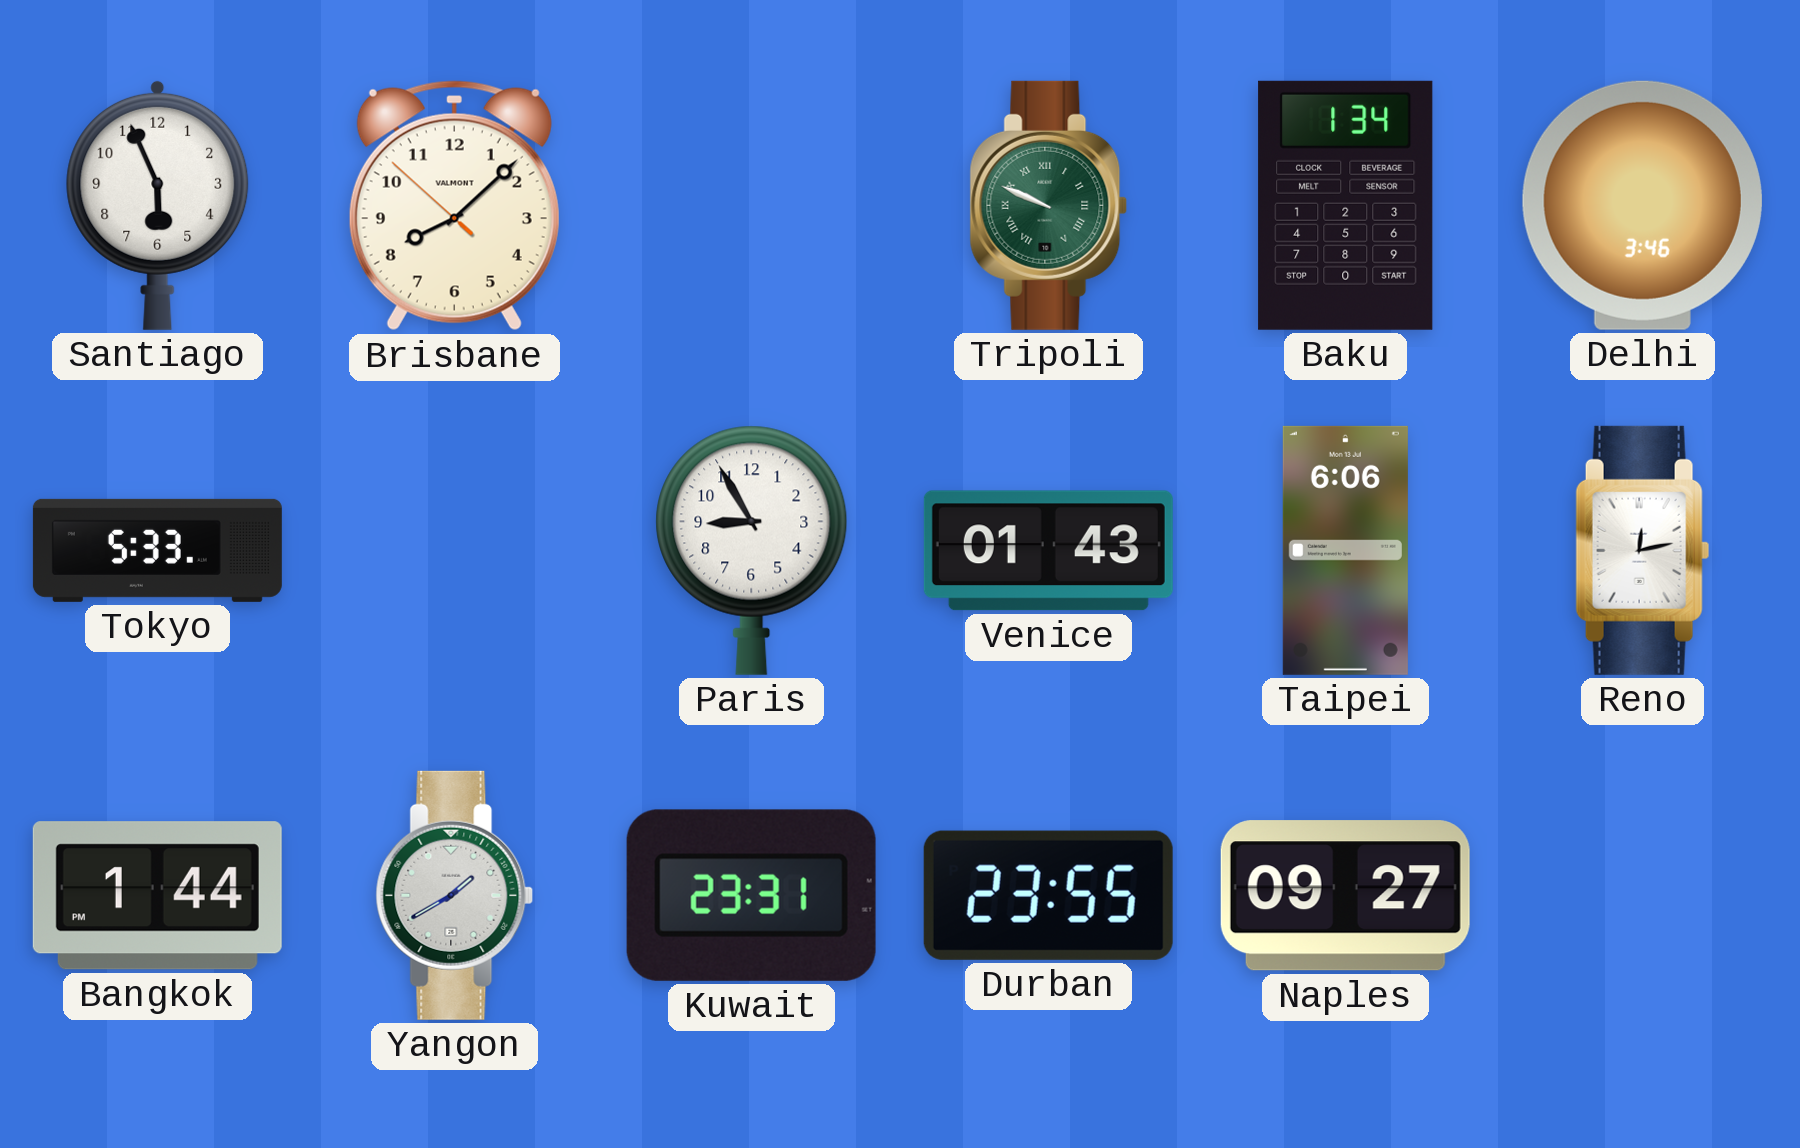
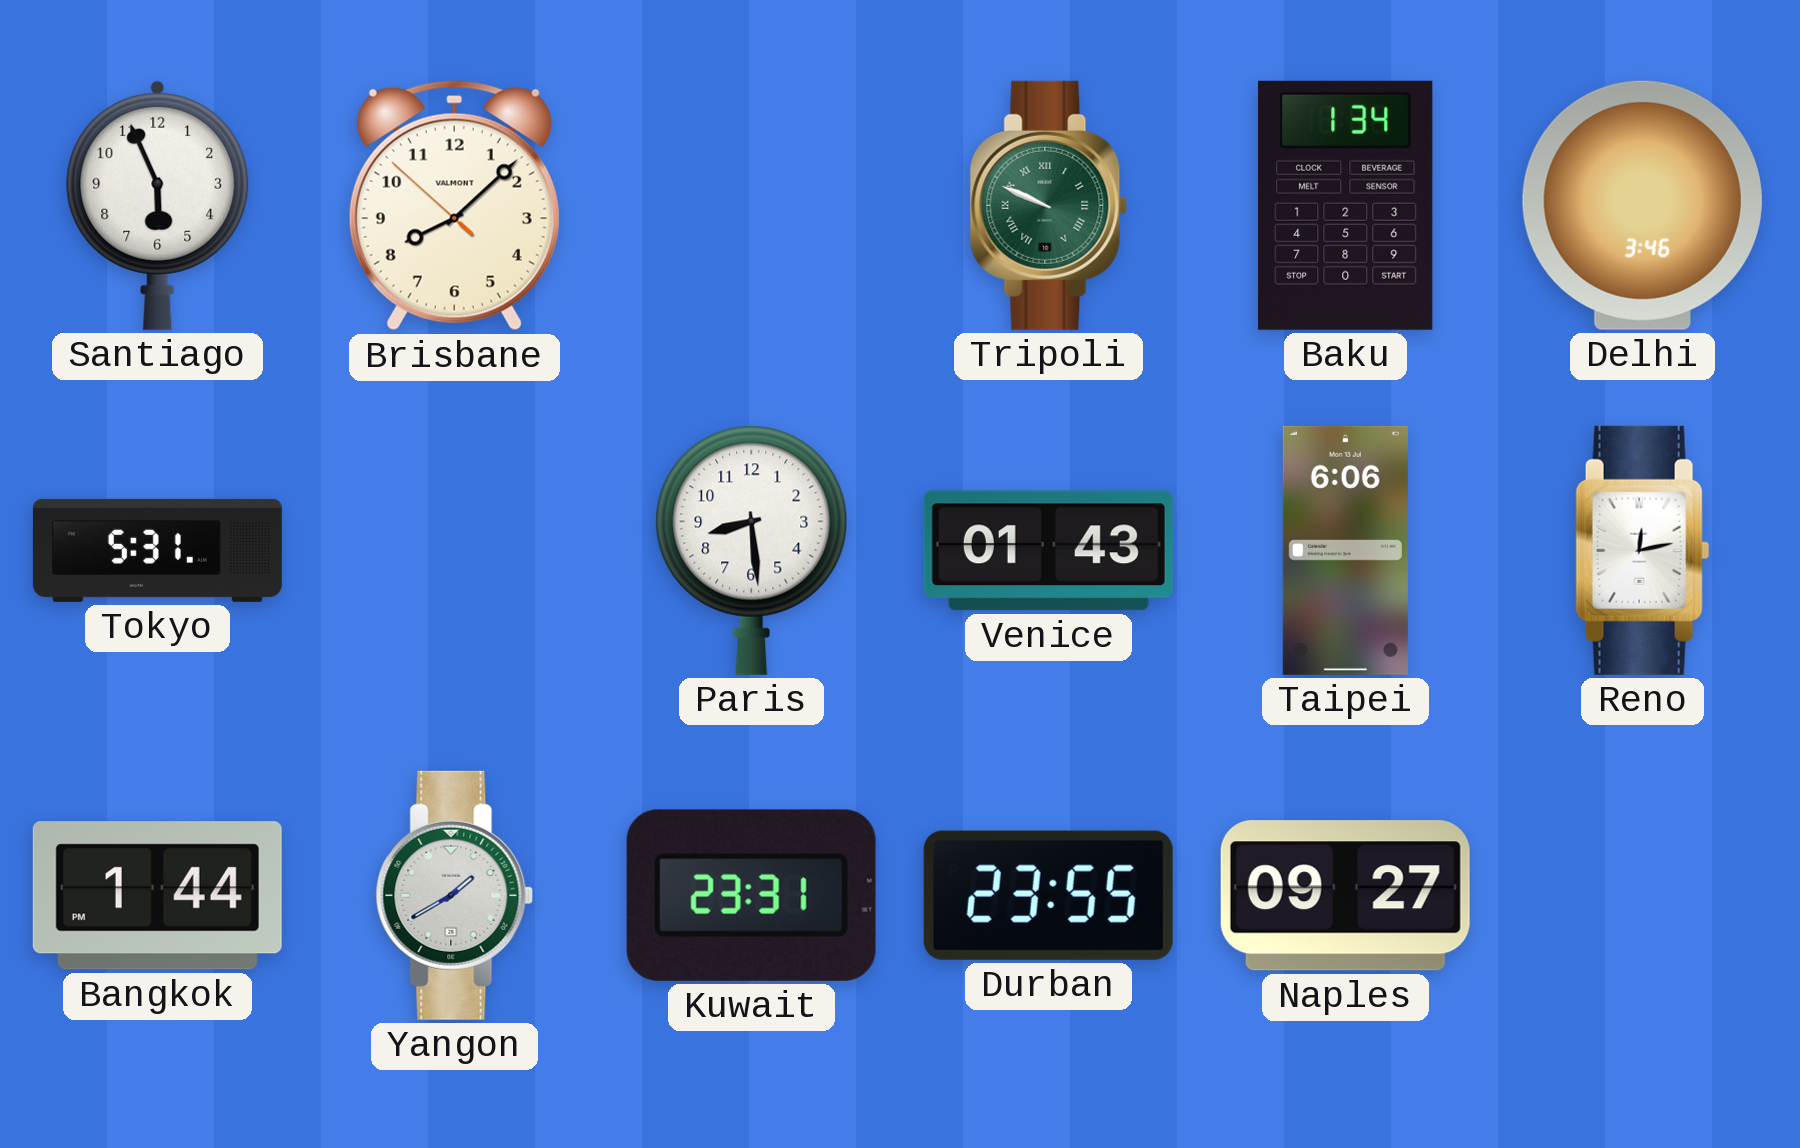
Tokyo: 5:33 -> 5:31
Paris: 8:55 -> 8:29
